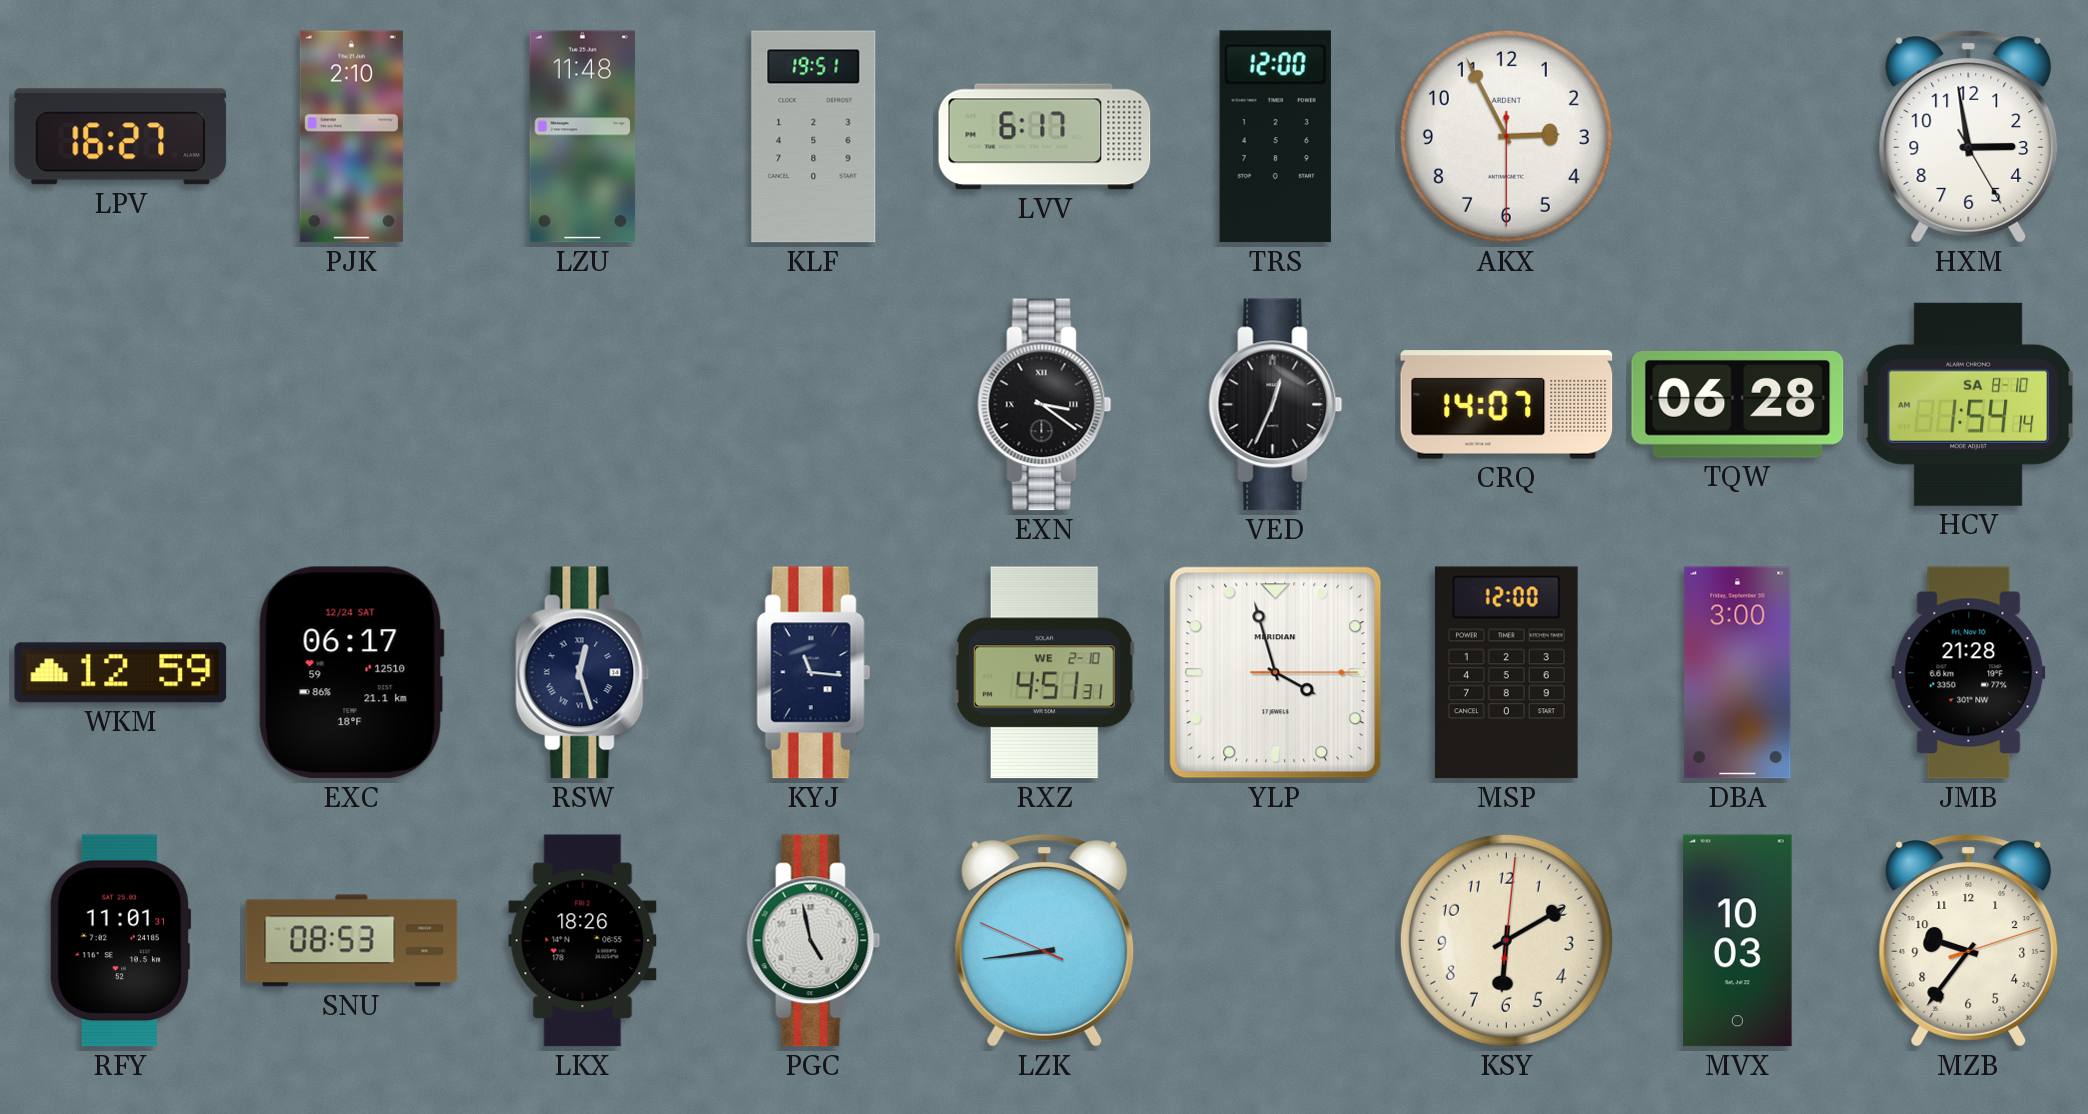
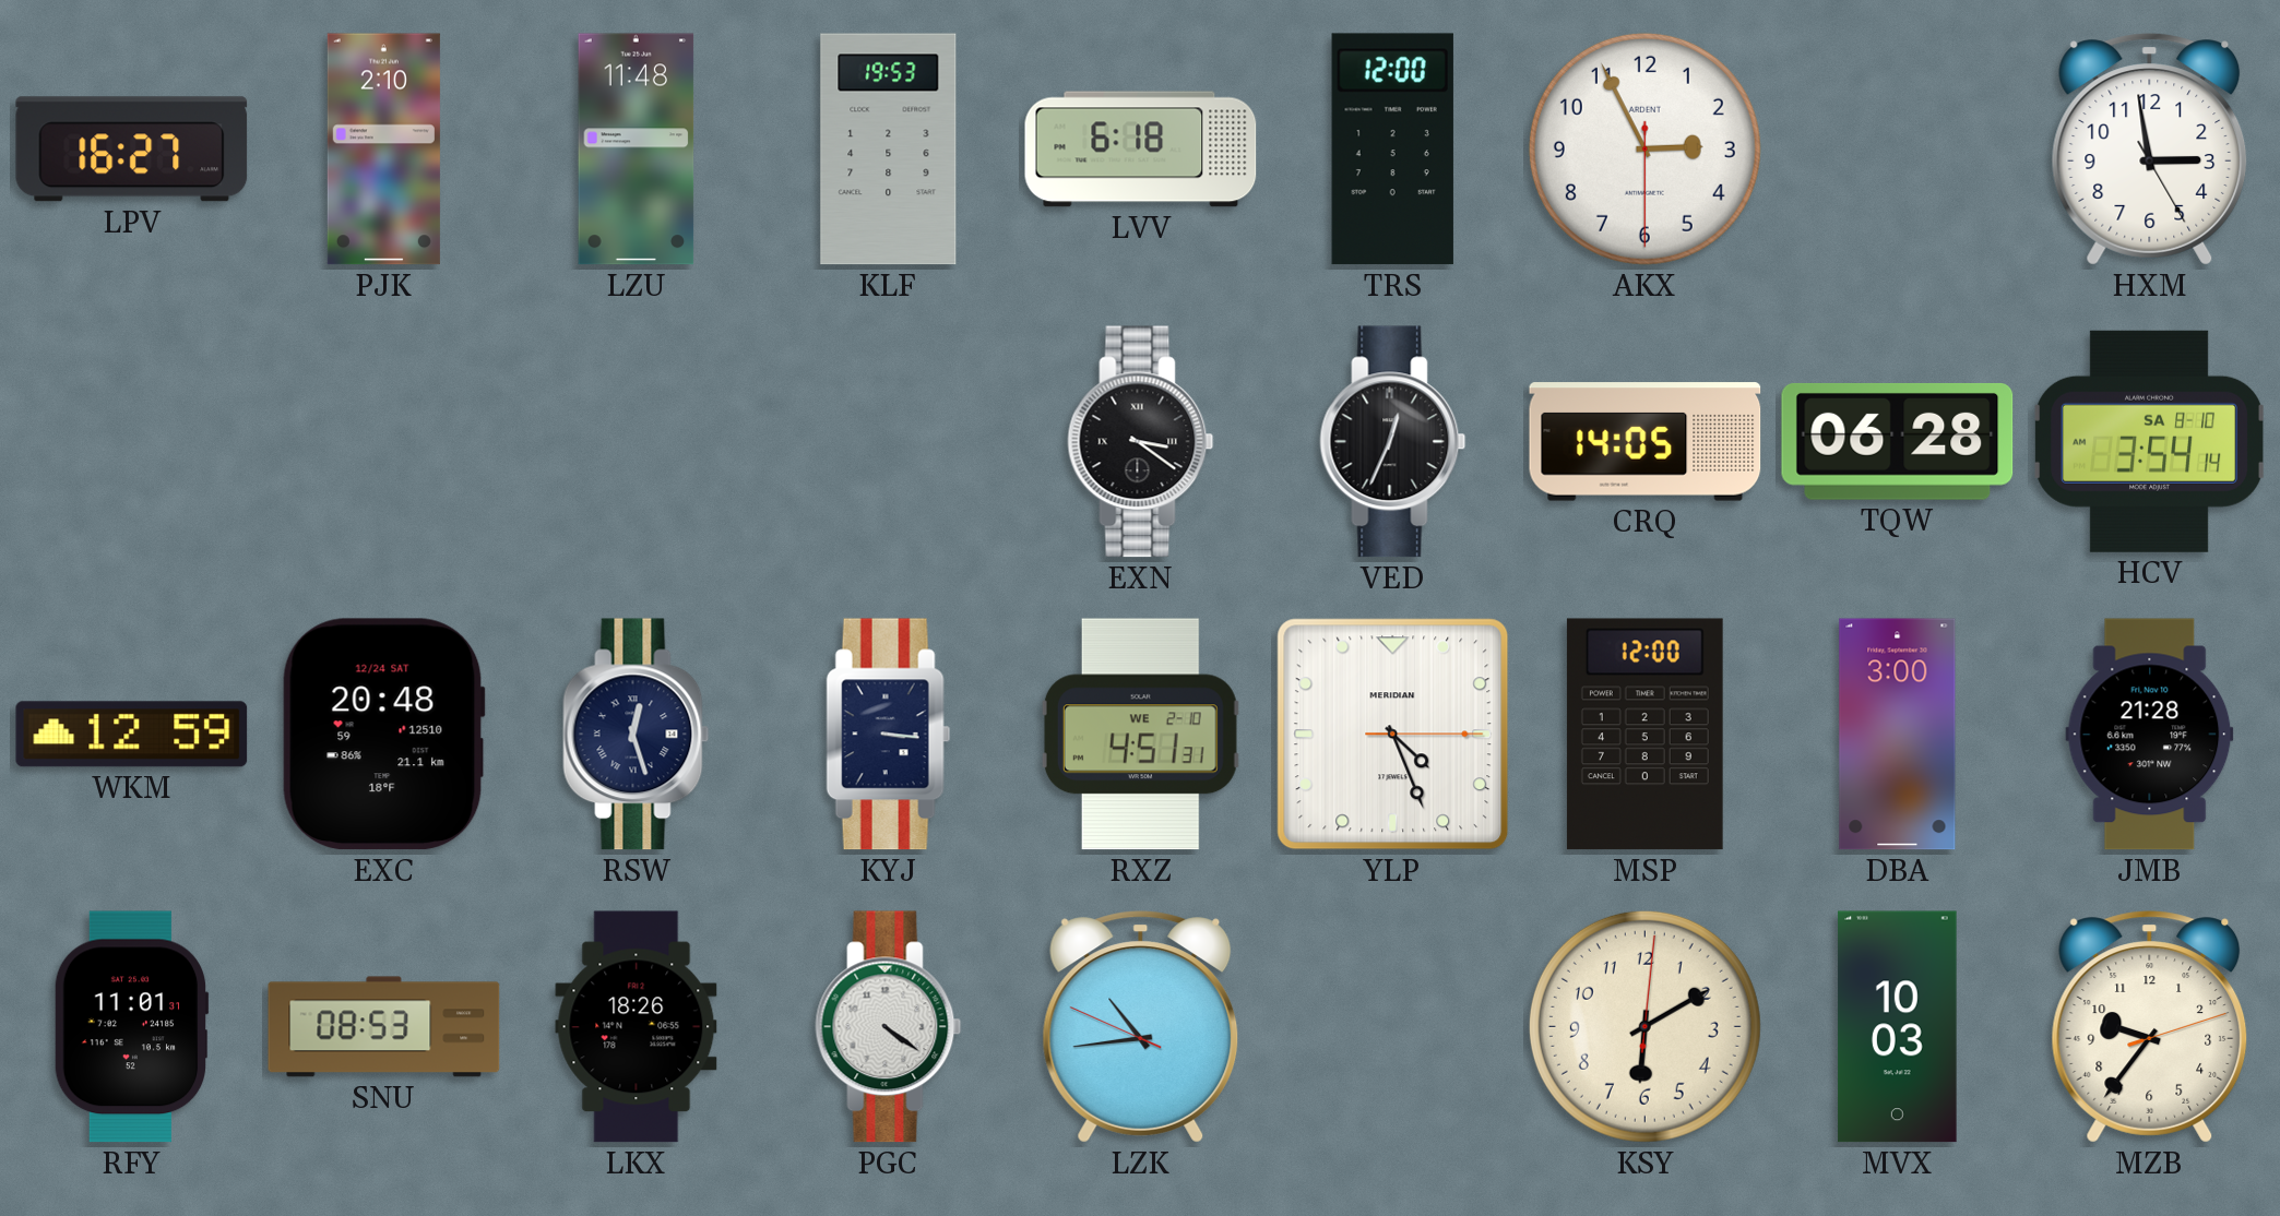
KLF: 19:51 -> 19:53
LVV: 6:17 -> 6:18
CRQ: 14:07 -> 14:05
HCV: 1:54 -> 3:54
EXC: 06:17 -> 20:48
KYJ: 11:16 -> 3:16
YLP: 3:57 -> 4:26
PGC: 4:58 -> 4:21
LZK: 8:43 -> 10:43
